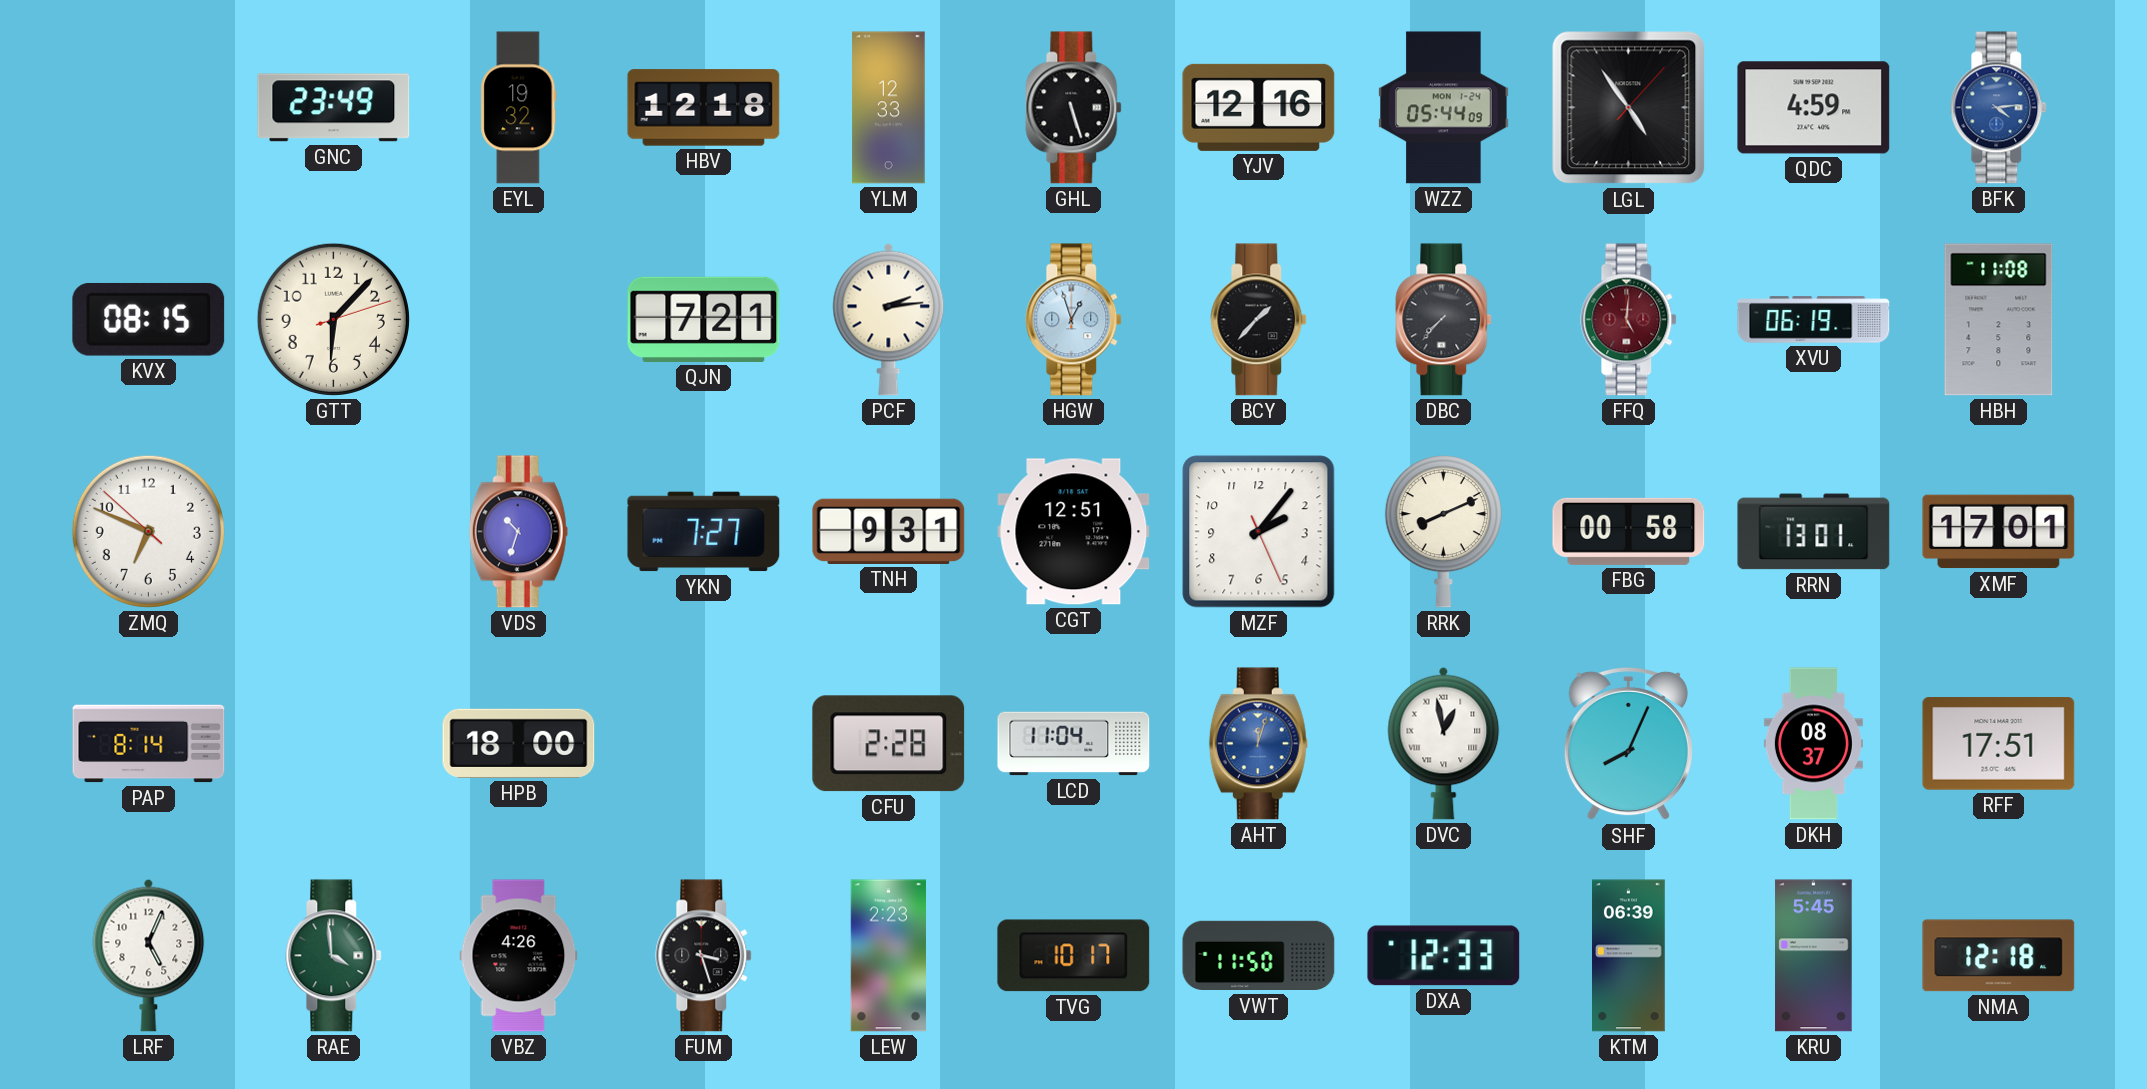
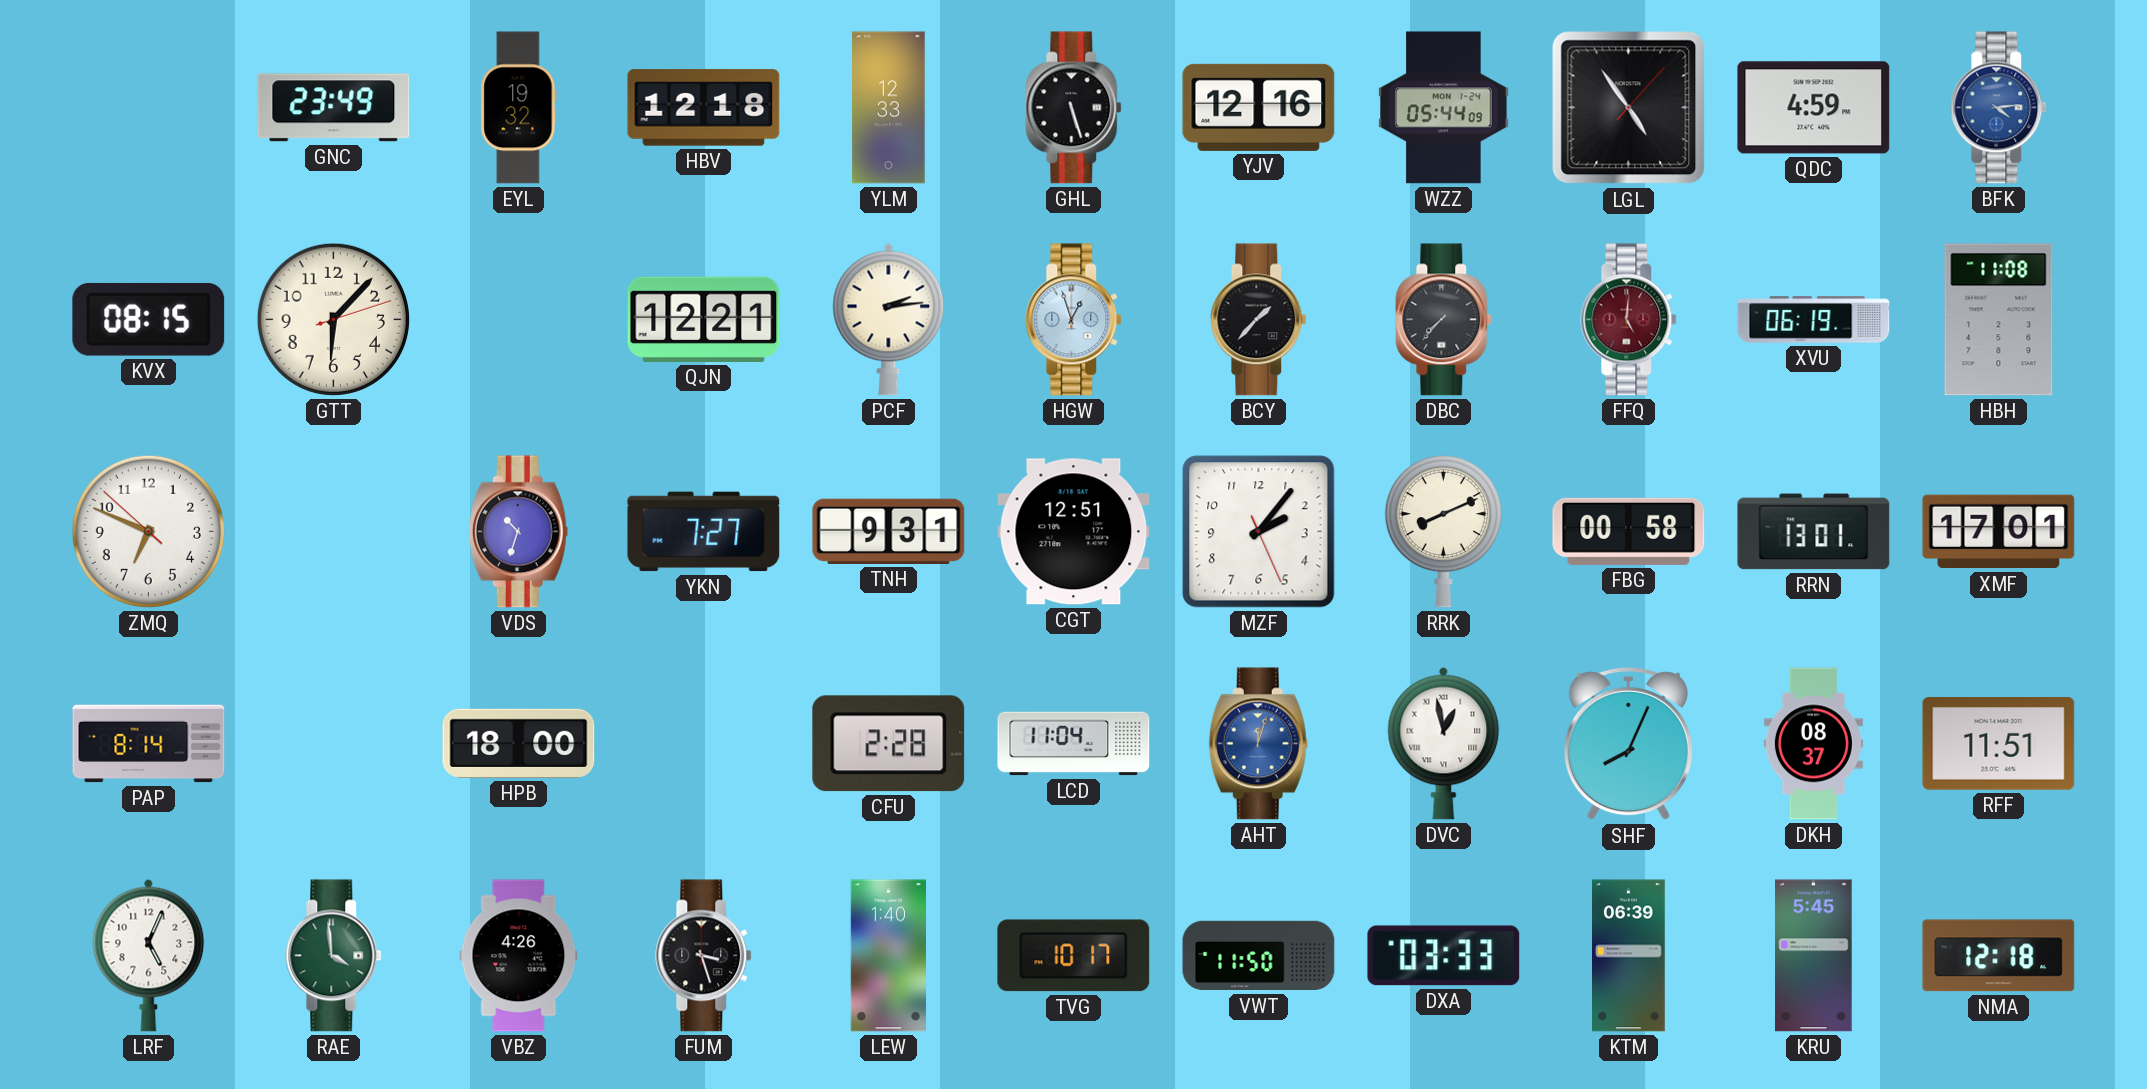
QJN: 7:21 -> 12:21
RFF: 17:51 -> 11:51
LEW: 2:23 -> 1:40
DXA: 12:33 -> 03:33
